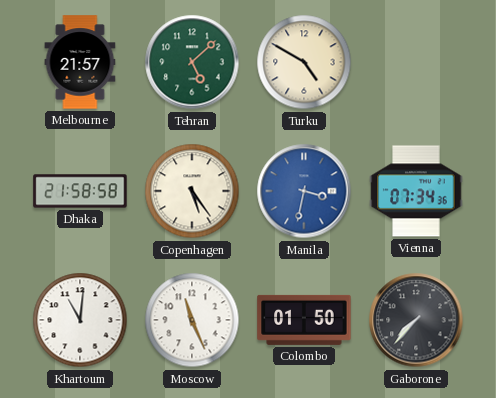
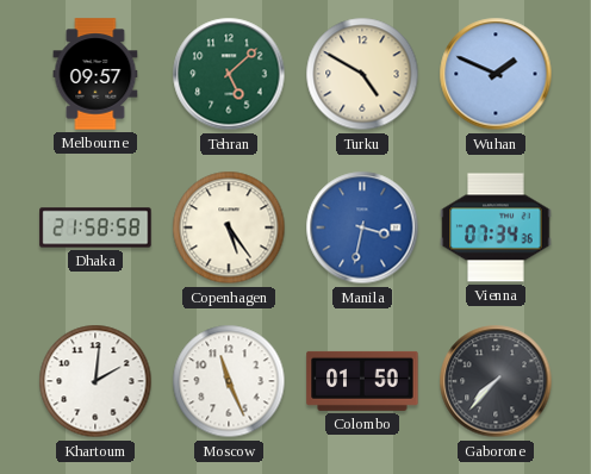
Melbourne: 21:57 -> 09:57
Wuhan: none -> 1:49
Khartoum: 11:01 -> 2:01
